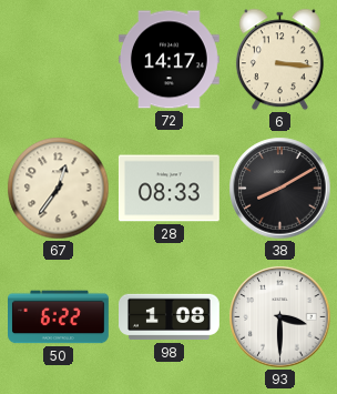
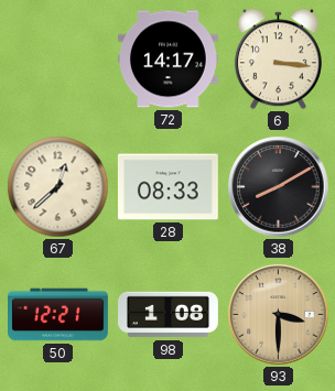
67: 12:36 -> 12:38
50: 6:22 -> 12:21
93 dial: white -> champagne
